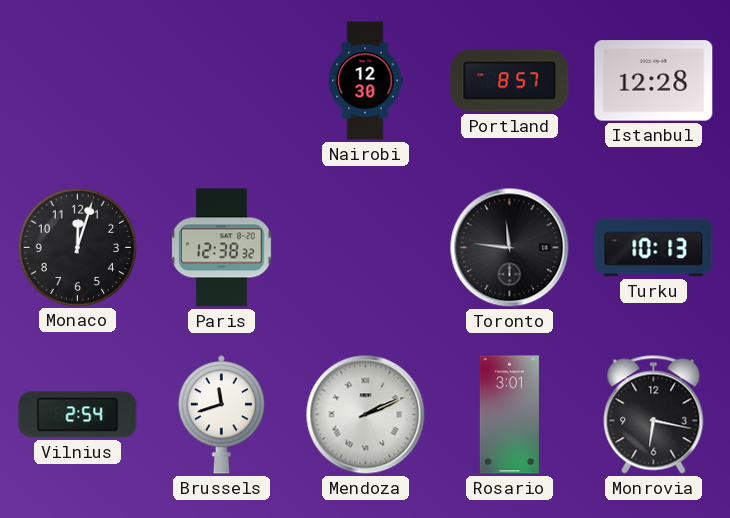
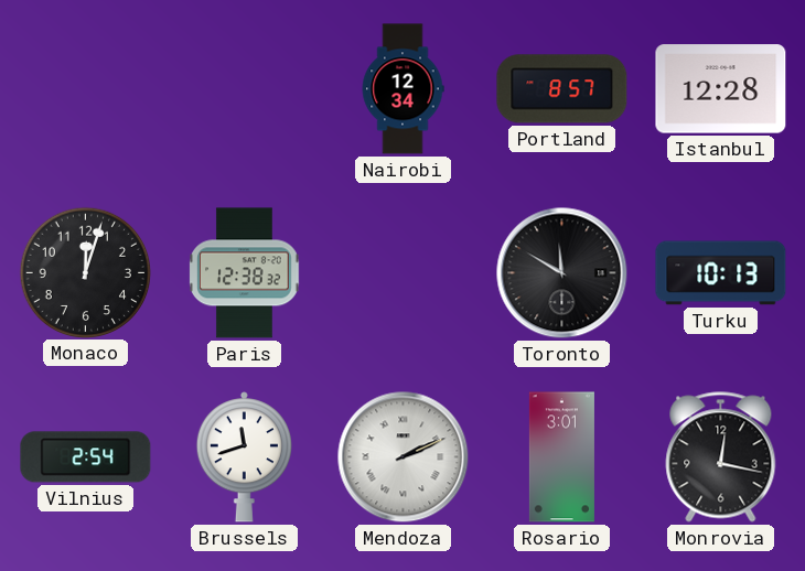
Nairobi: 12:30 -> 12:34
Toronto: 11:46 -> 11:50
Monrovia: 6:17 -> 12:17
